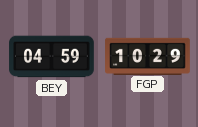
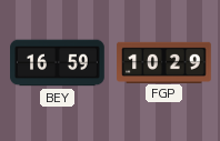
BEY: 04:59 -> 16:59
